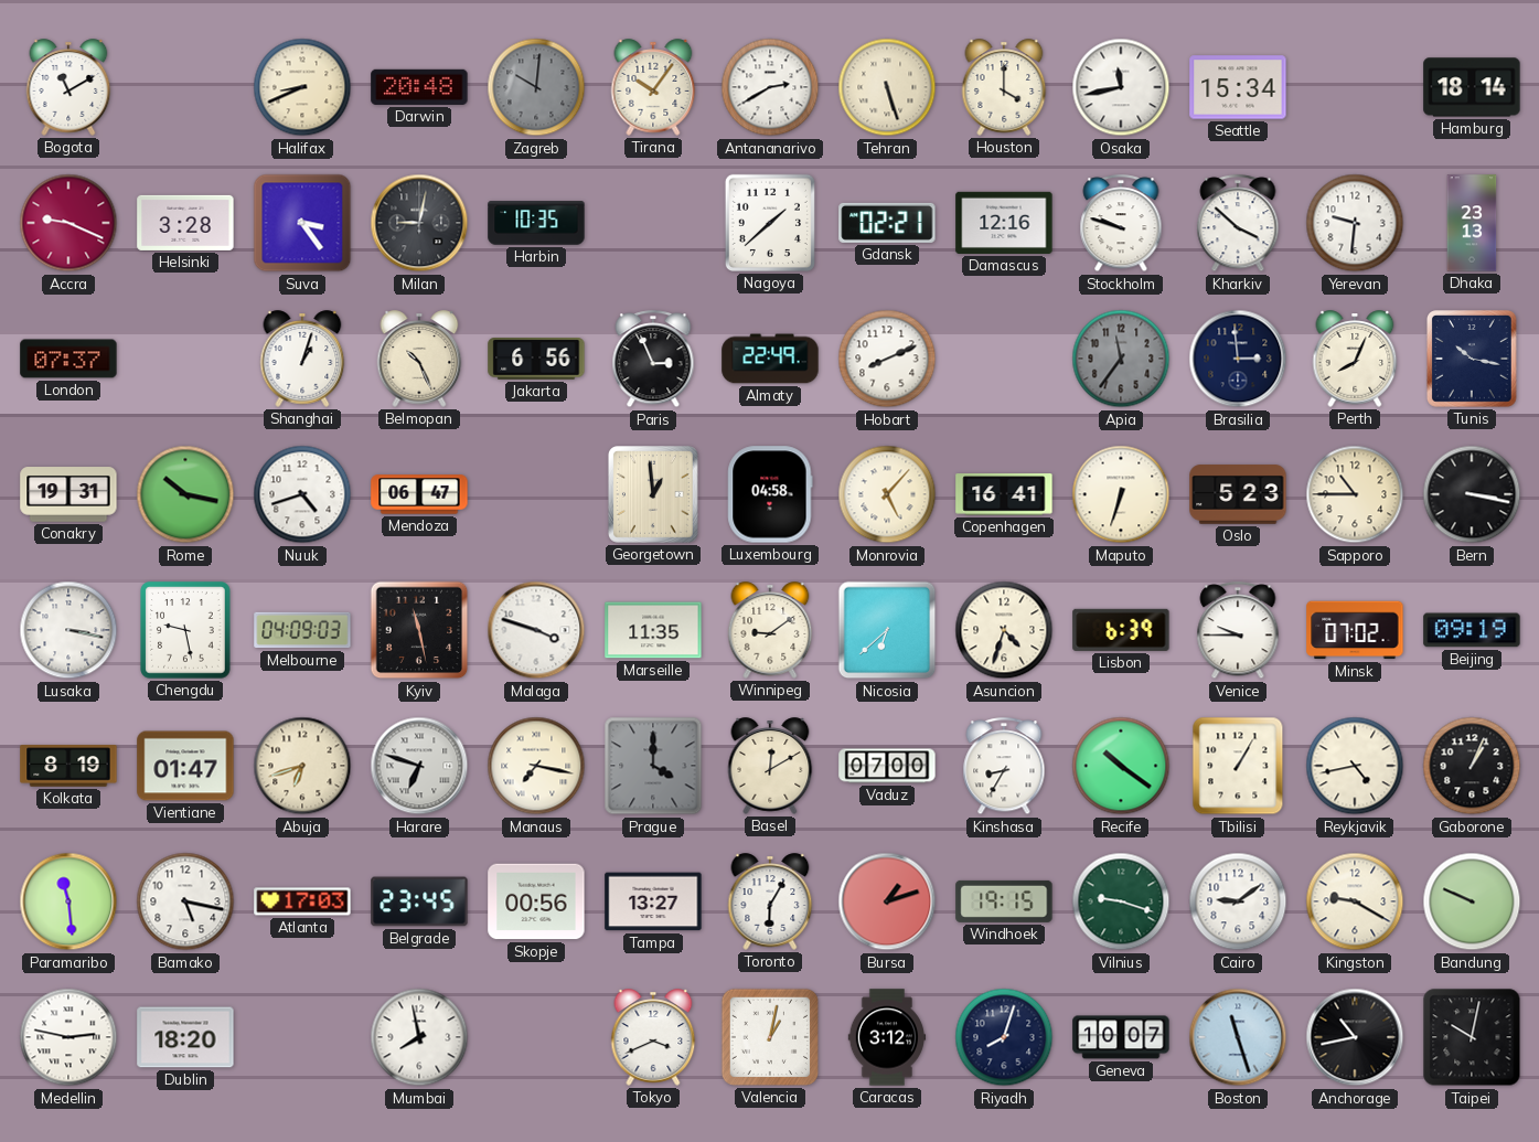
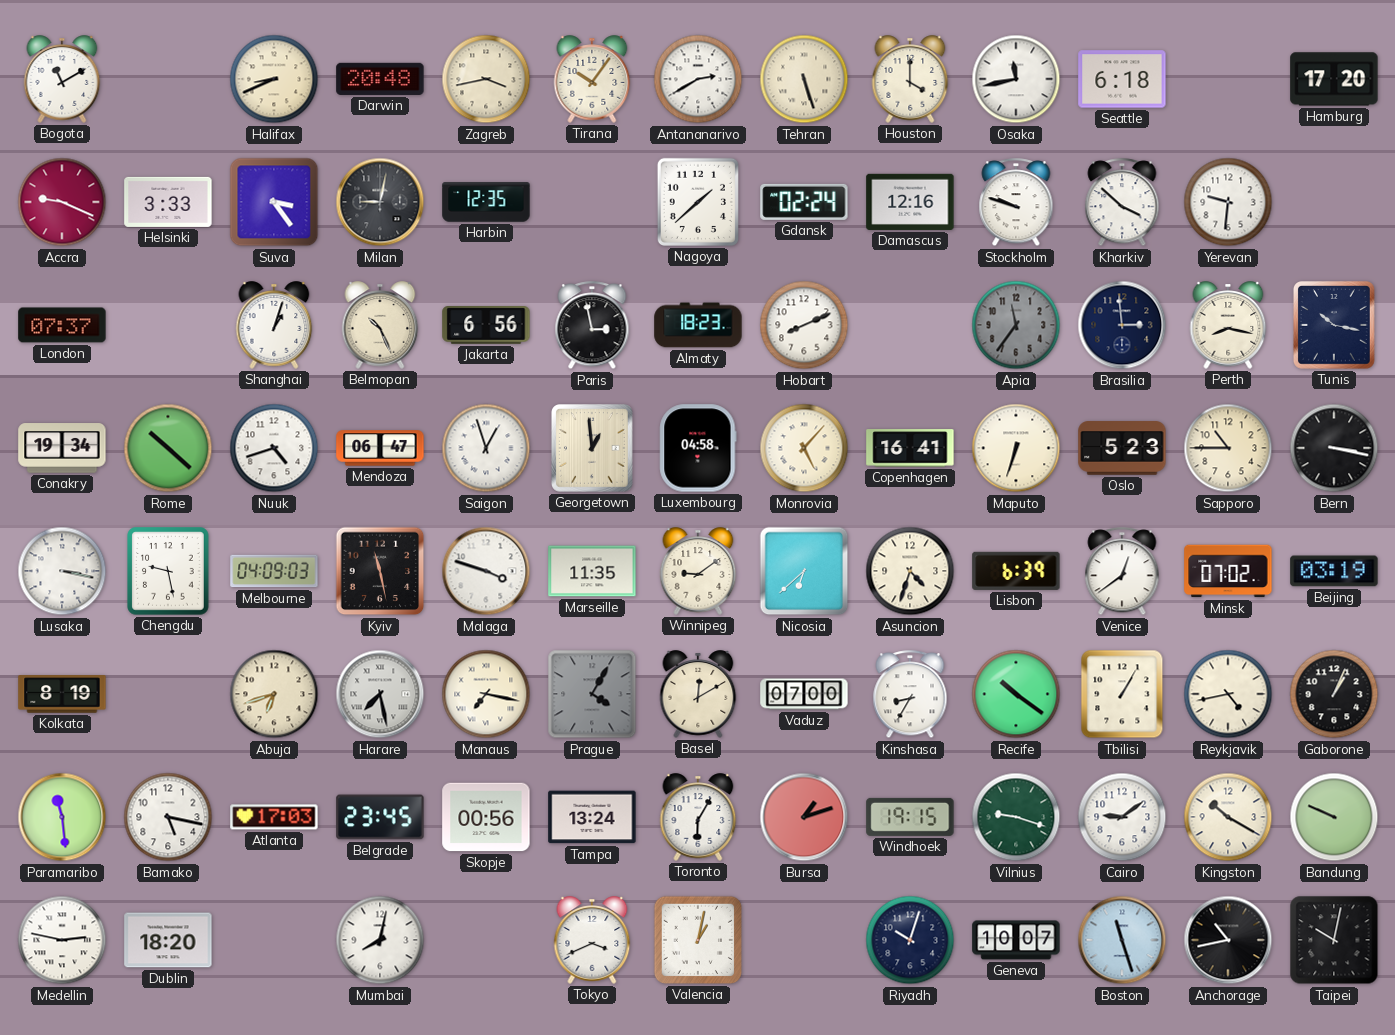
Zagreb: 10:01 -> 3:43
Zagreb dial: grey -> cream
Seattle: 15:34 -> 6:18
Hamburg: 18:14 -> 17:20
Helsinki: 3:28 -> 3:33
Harbin: 10:35 -> 12:35
Gdansk: 02:21 -> 02:24
Dhaka: 23:13 -> none
Paris: 2:56 -> 2:58
Almaty: 22:49 -> 18:23
Perth: 8:04 -> 8:17
Conakry: 19:31 -> 19:34
Rome: 10:17 -> 10:22
Saigon: none -> 12:57
Venice: 9:45 -> 12:39
Beijing: 09:19 -> 03:19
Vientiane: 01:47 -> none
Harare: 6:48 -> 7:28
Prague: 4:00 -> 4:05
Tampa: 13:27 -> 13:24
Kingston: 9:20 -> 10:20
Mumbai: 7:58 -> 8:02
Caracas: 3:12 -> none
Riyadh: 8:03 -> 10:03
